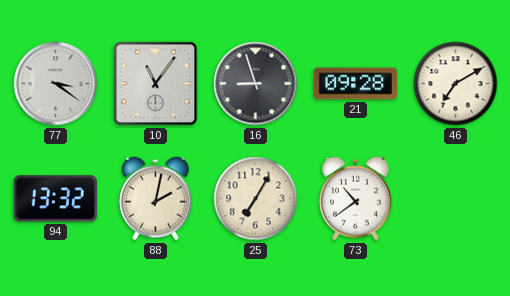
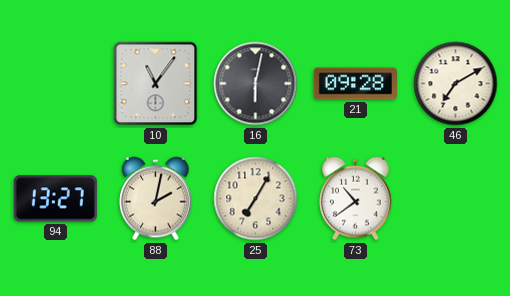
77: 3:21 -> none
16: 8:57 -> 6:02
94: 13:32 -> 13:27
